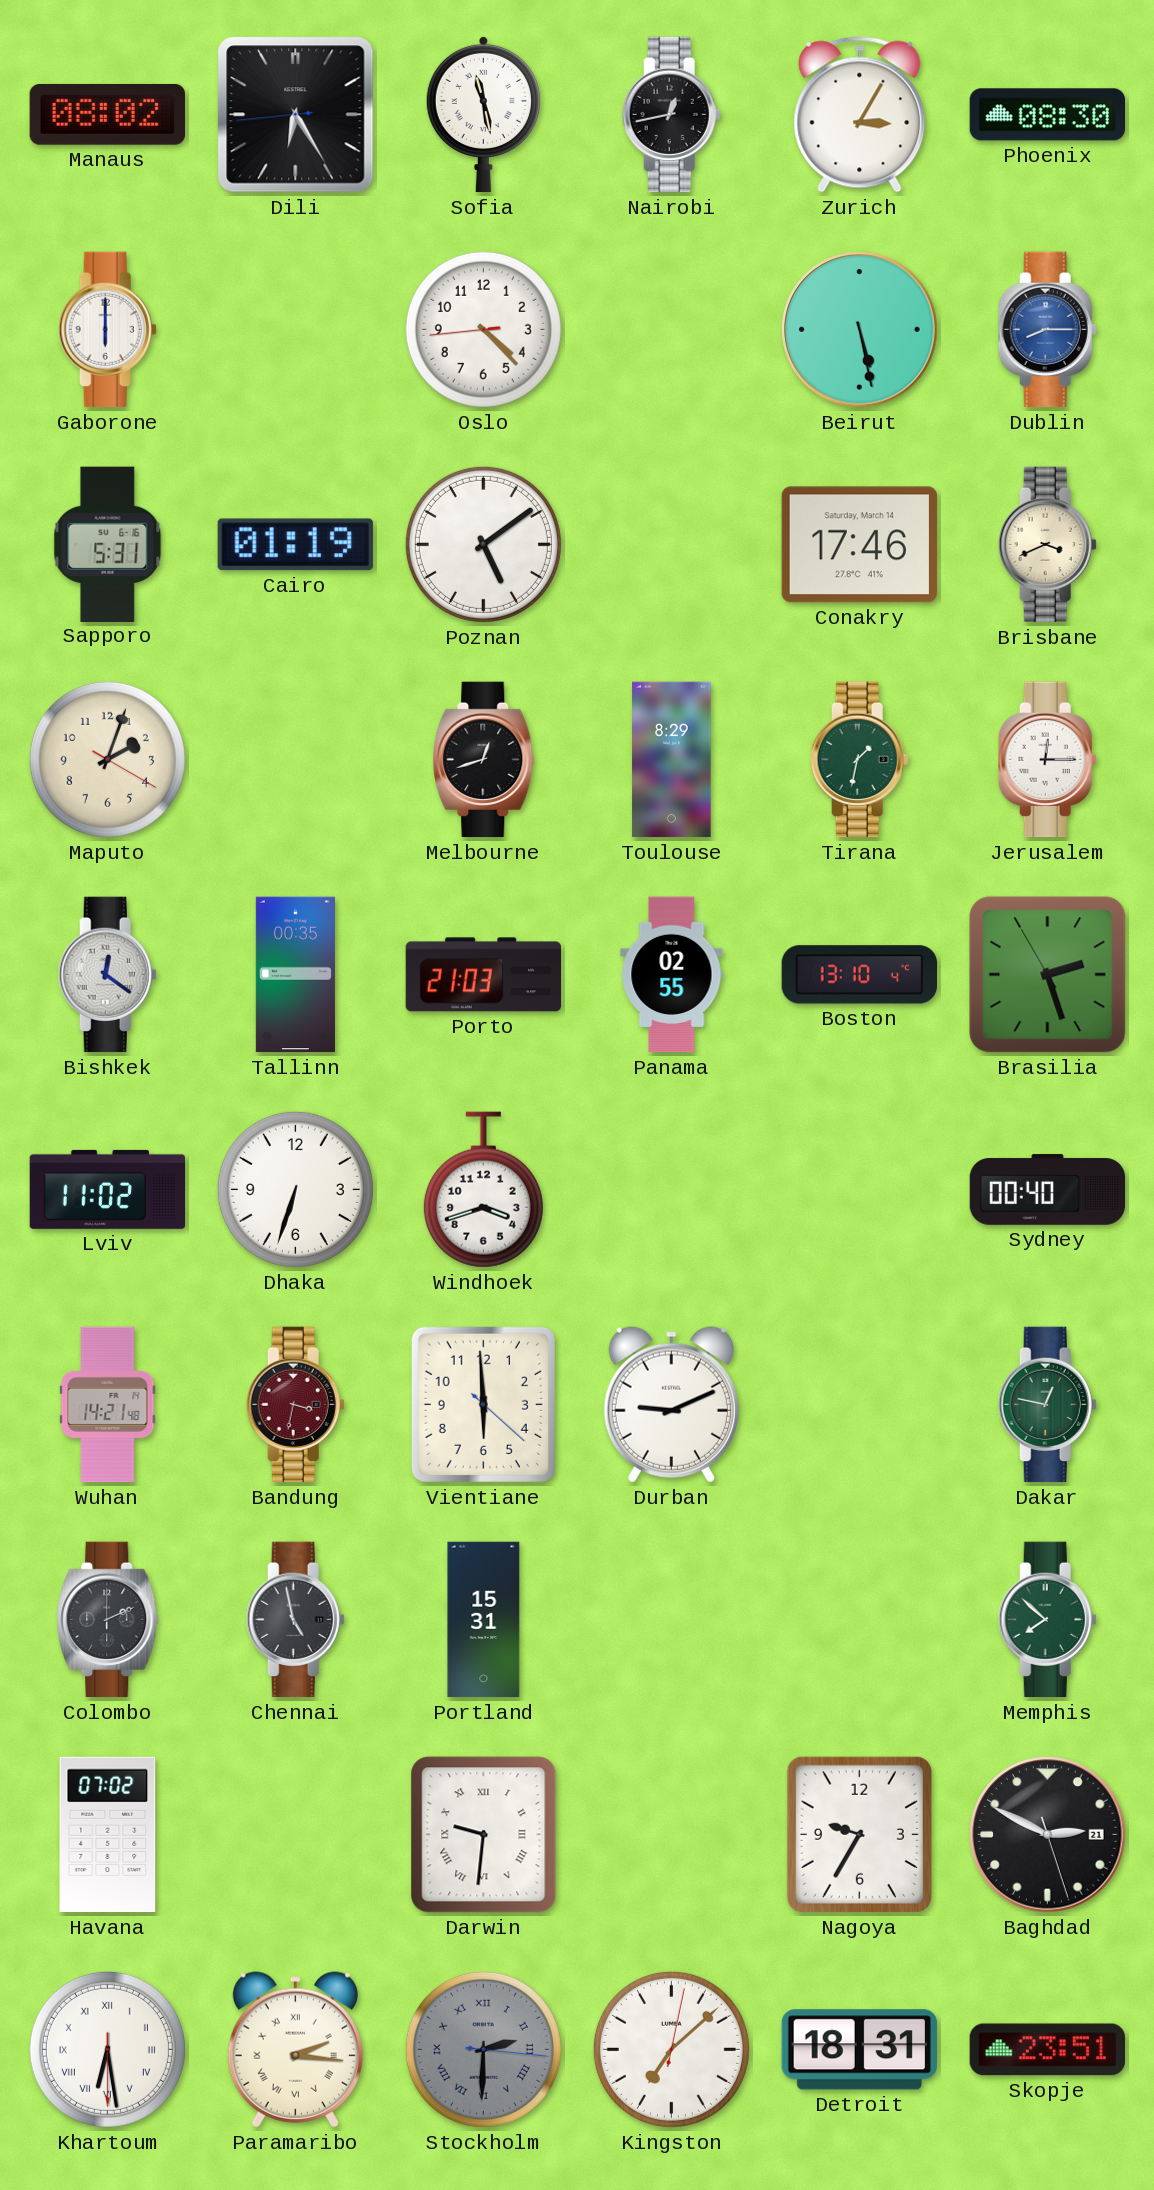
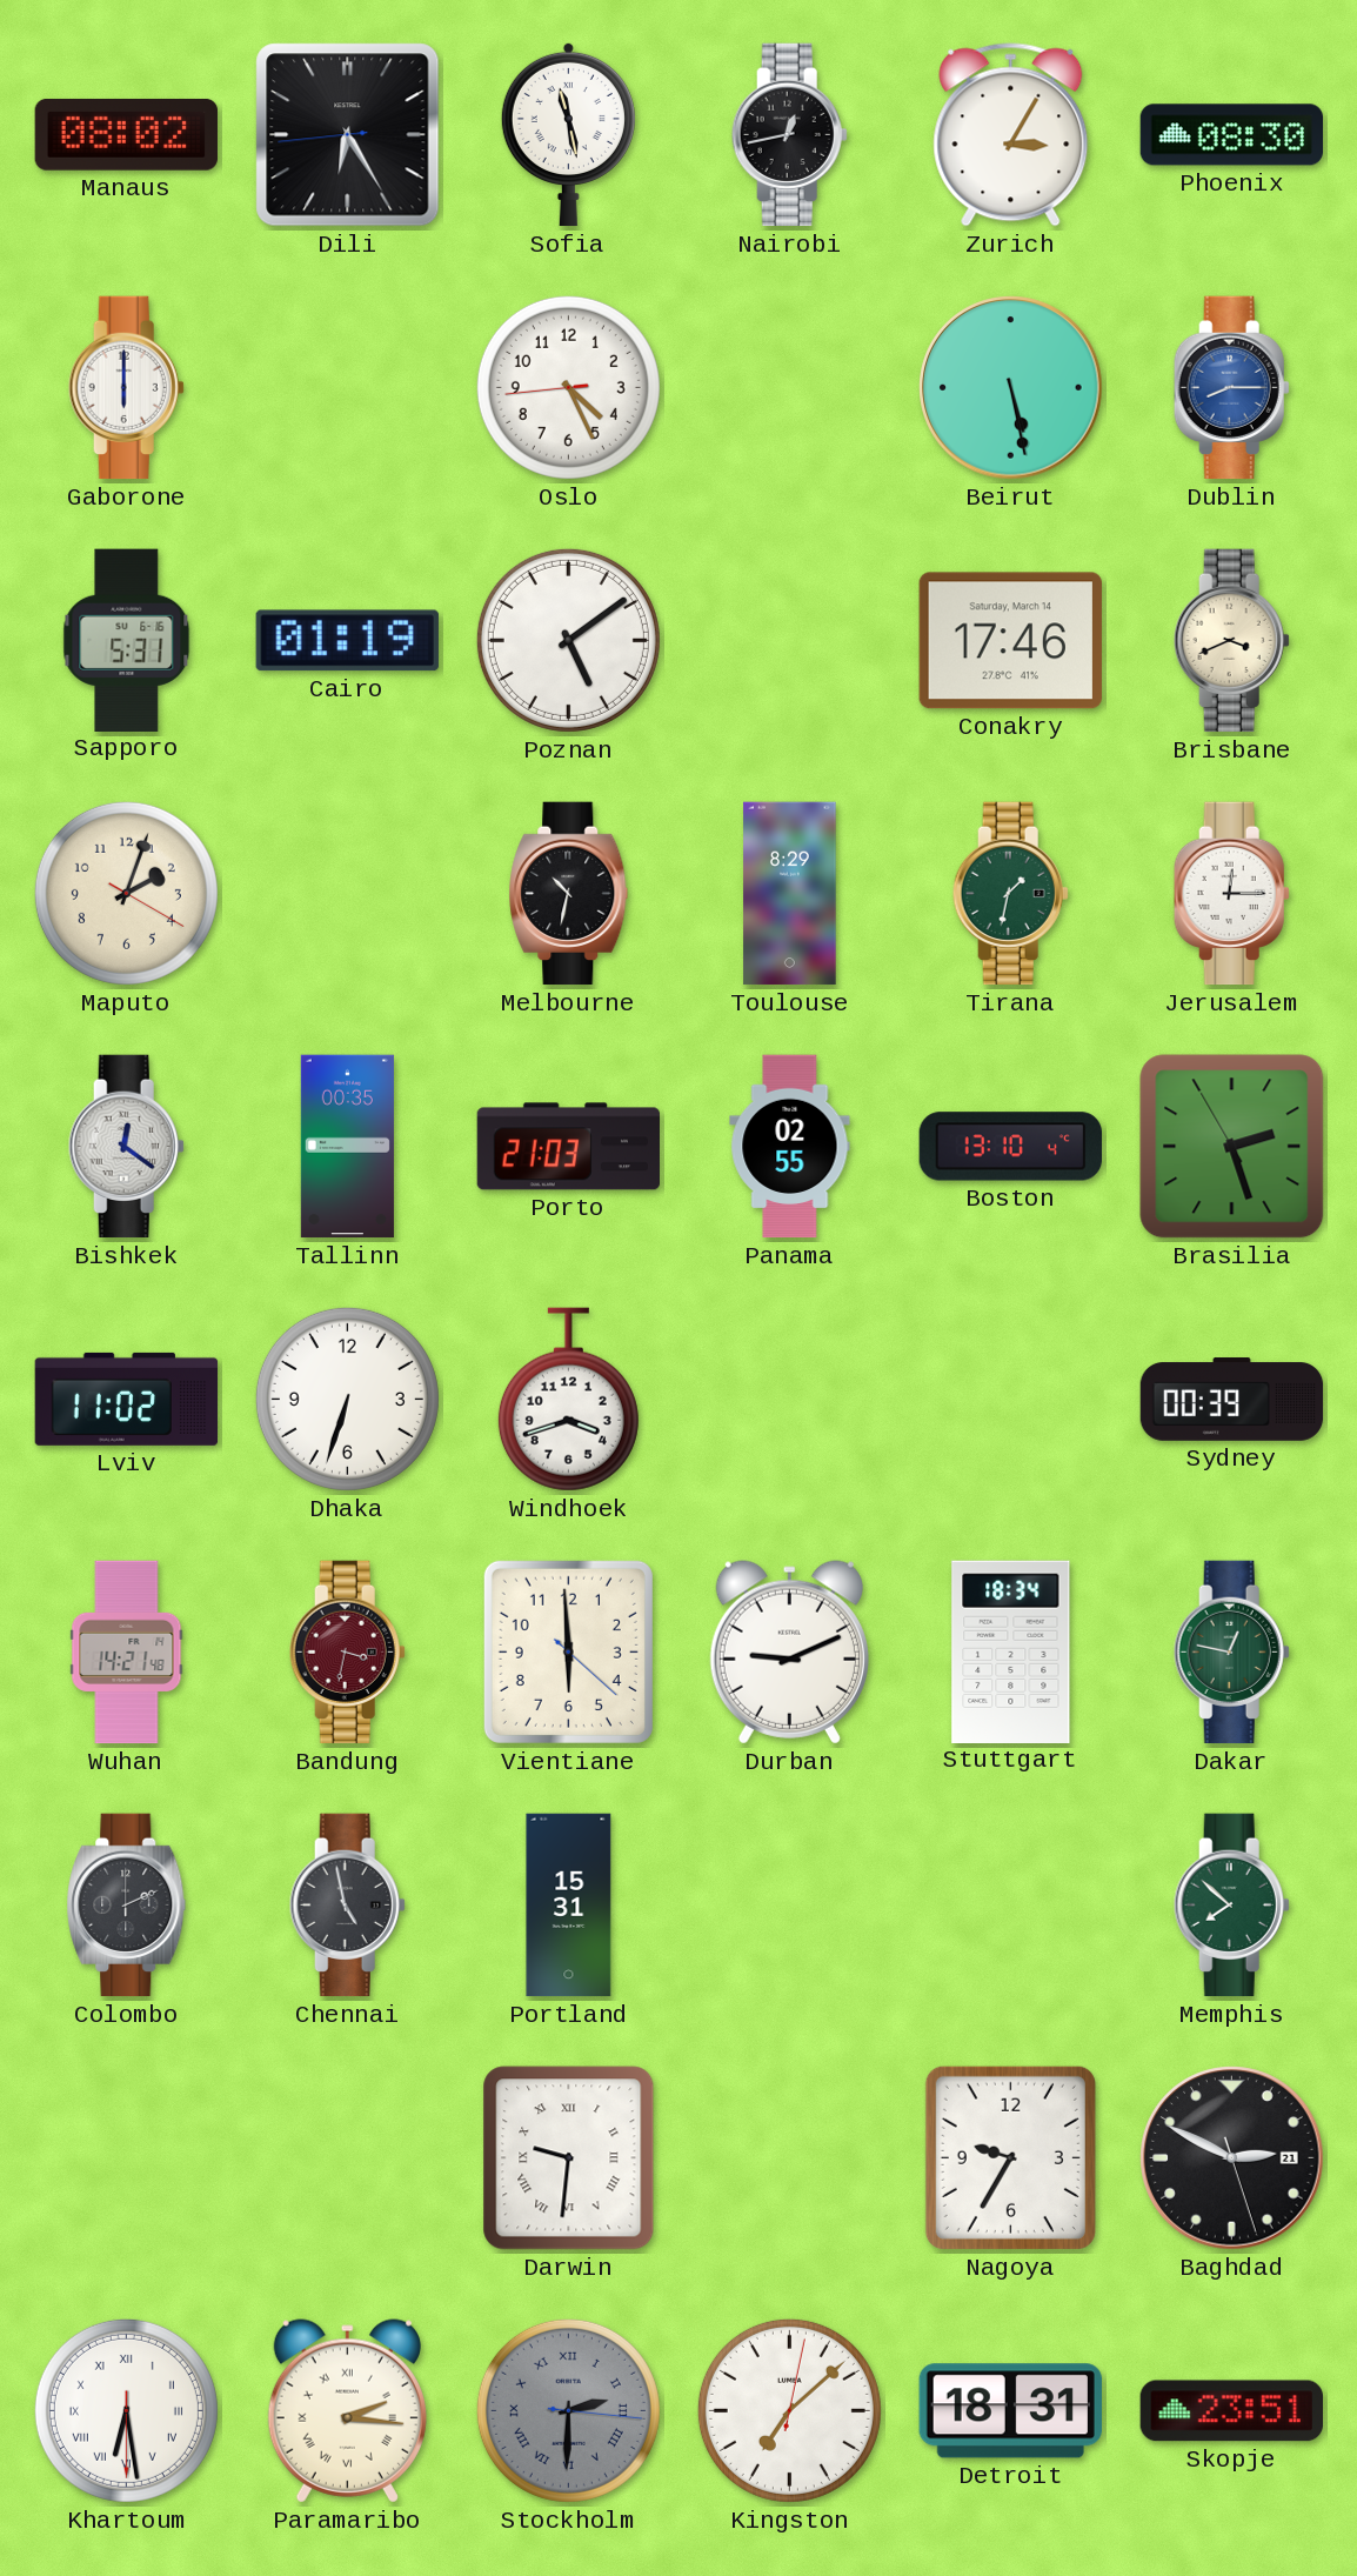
Oslo: 4:22 -> 4:25
Melbourne: 12:42 -> 10:32
Sydney: 00:40 -> 00:39
Stuttgart: none -> 18:34
Havana: 07:02 -> none
